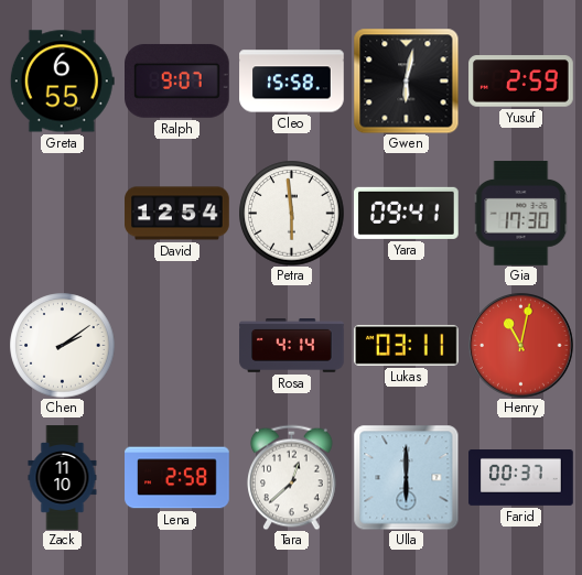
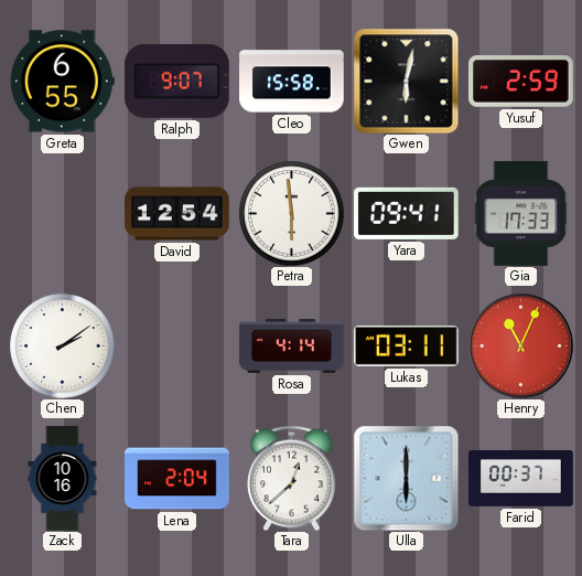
Gia: 17:30 -> 17:33
Henry: 11:02 -> 11:04
Zack: 11:10 -> 10:16
Lena: 2:58 -> 2:04
